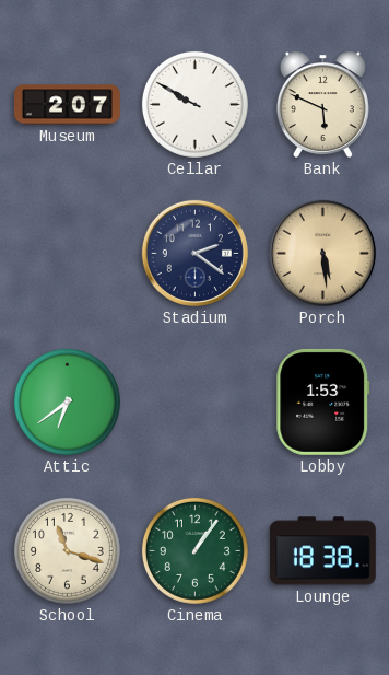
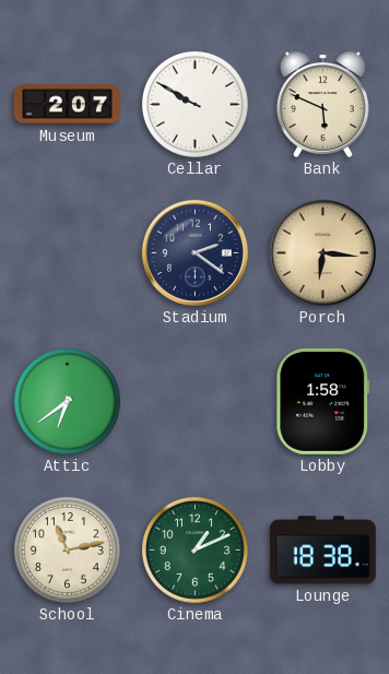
Porch: 5:29 -> 6:16
Lobby: 1:53 -> 1:58
School: 11:18 -> 11:13
Cinema: 1:06 -> 1:11
